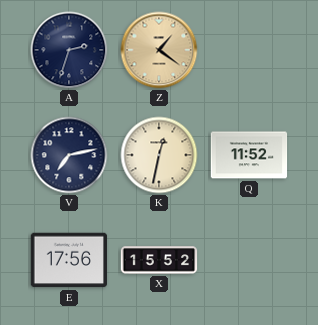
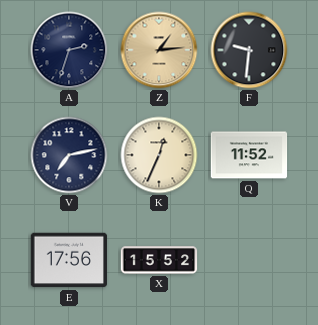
Z: 1:21 -> 1:14
F: none -> 9:31
K: 12:32 -> 12:34
